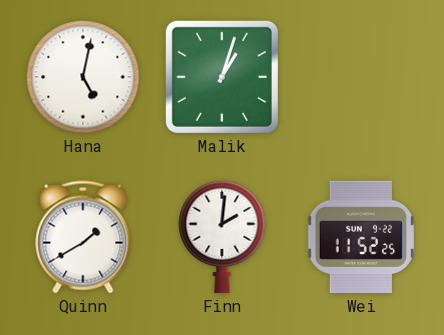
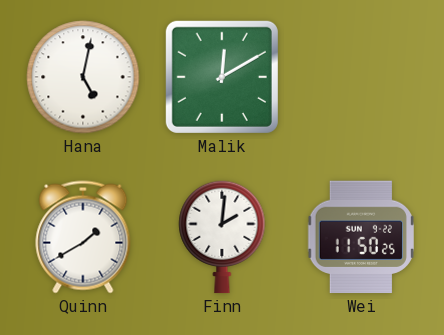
Malik: 1:03 -> 12:10
Wei: 11:52 -> 11:50
